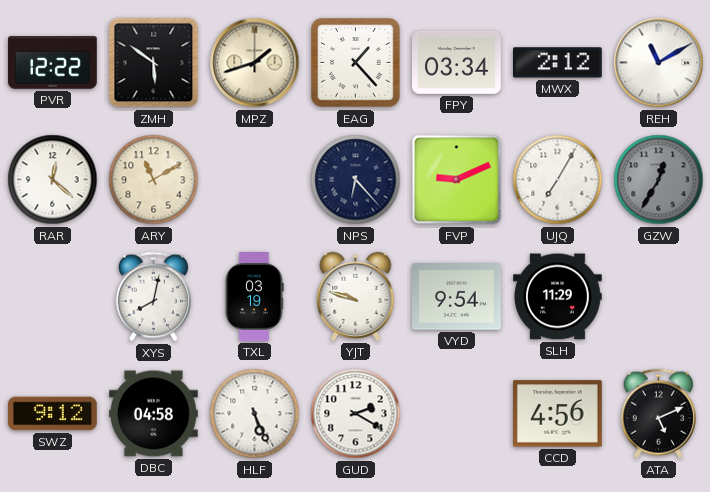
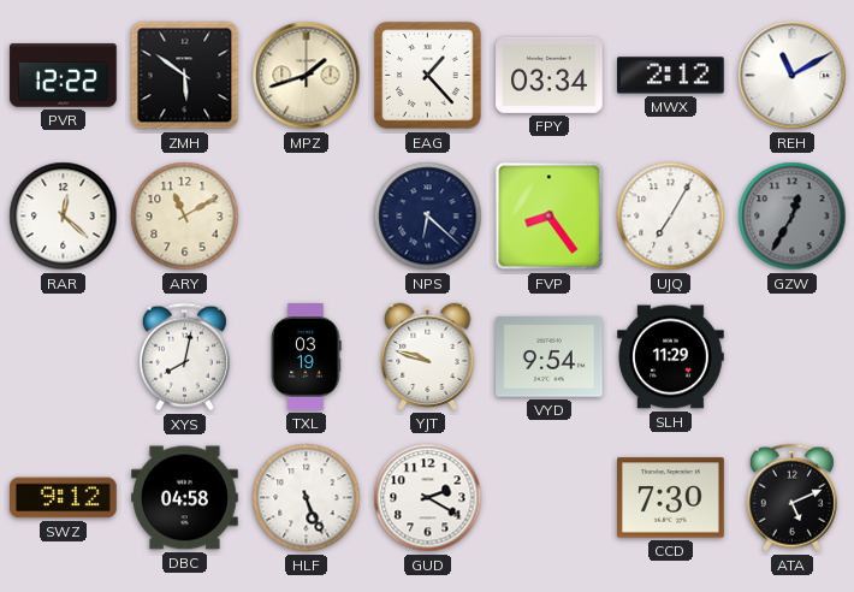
NPS: 6:23 -> 6:22
FVP: 9:11 -> 8:24
CCD: 4:56 -> 7:30
